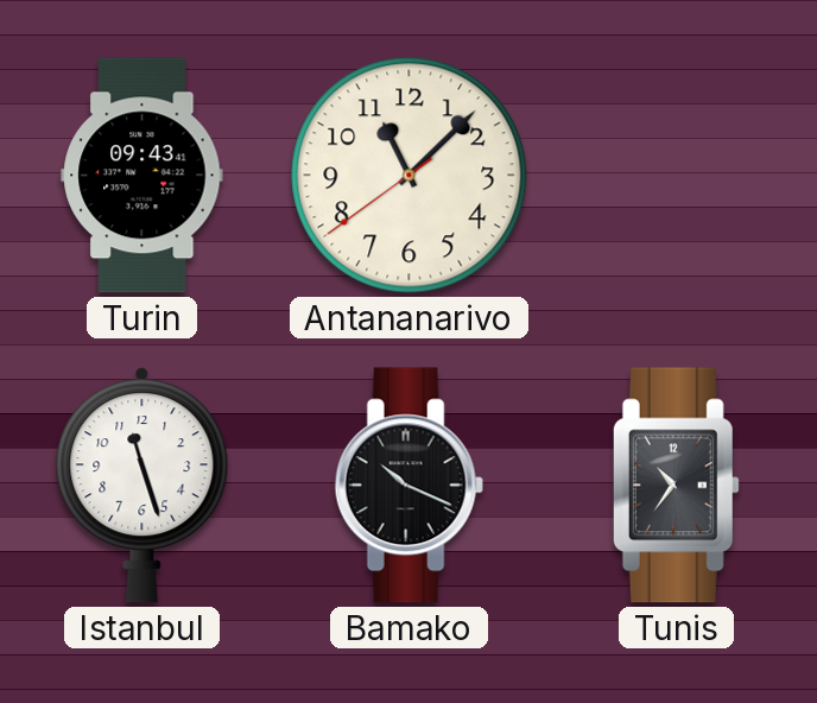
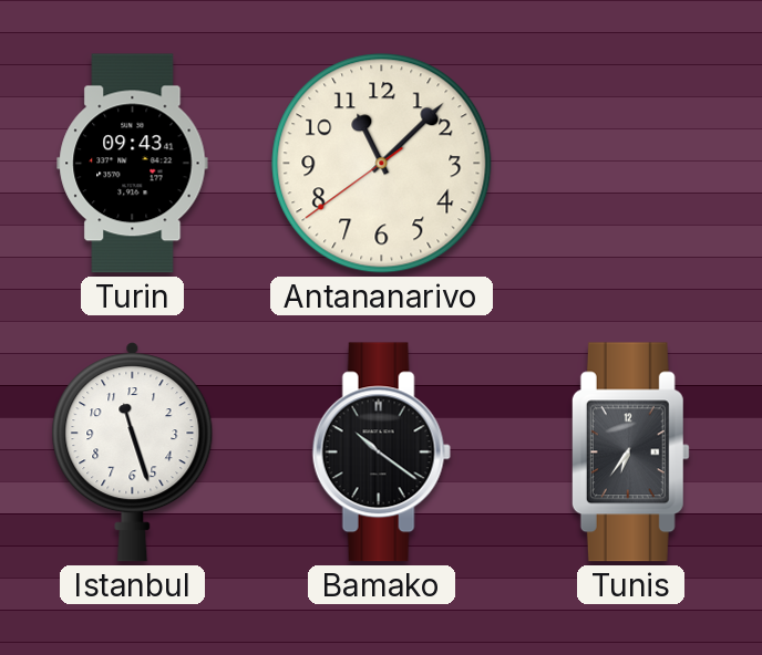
Bamako: 10:19 -> 10:21
Tunis: 10:36 -> 6:36
